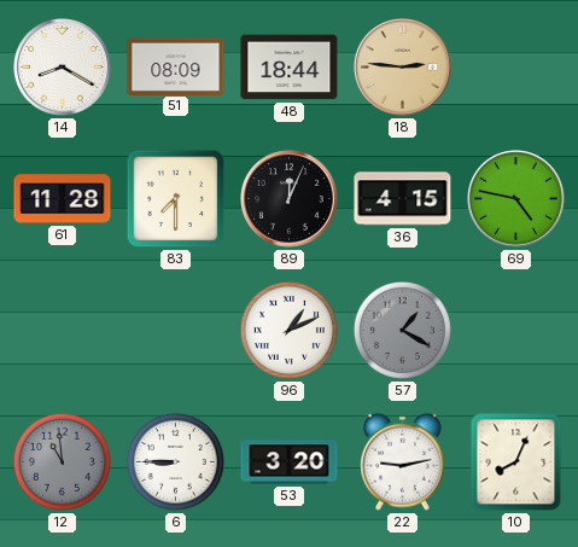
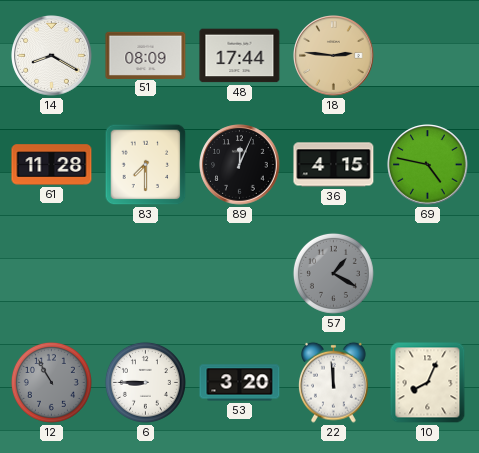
48: 18:44 -> 17:44
96: 1:11 -> none
12: 10:59 -> 10:55
22: 9:13 -> 11:59
